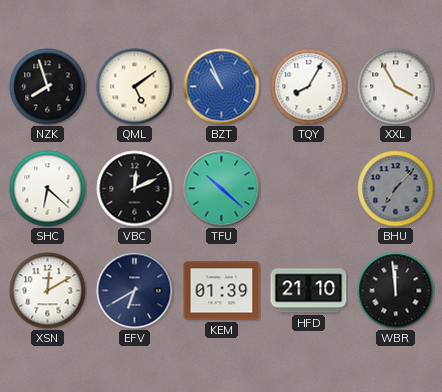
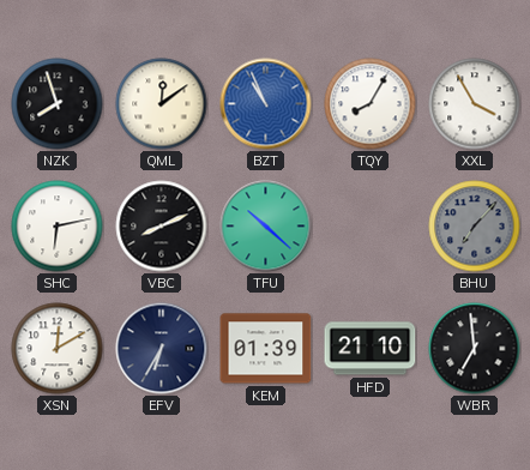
QML: 5:09 -> 12:09
SHC: 6:22 -> 6:13
VBC: 12:11 -> 8:11
EFV: 6:40 -> 6:35
WBR: 11:59 -> 6:59
